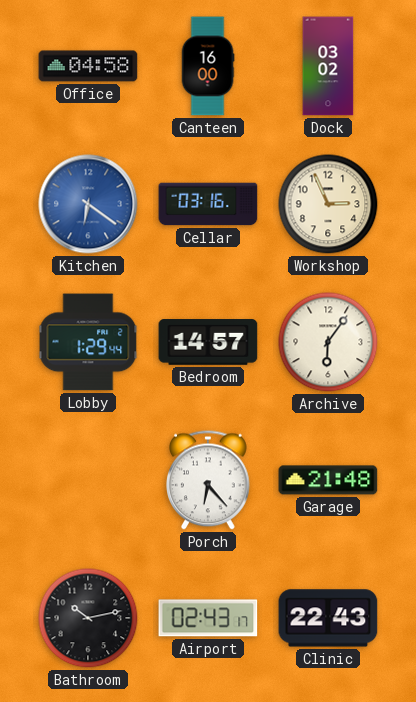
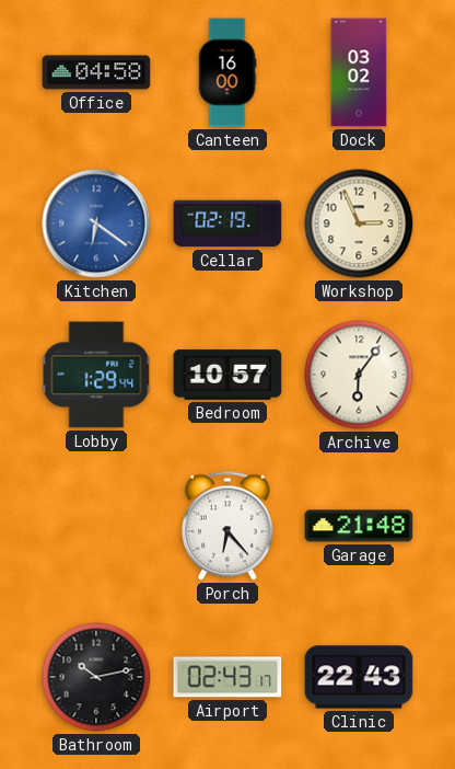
Cellar: 03:16 -> 02:19
Bedroom: 14:57 -> 10:57
